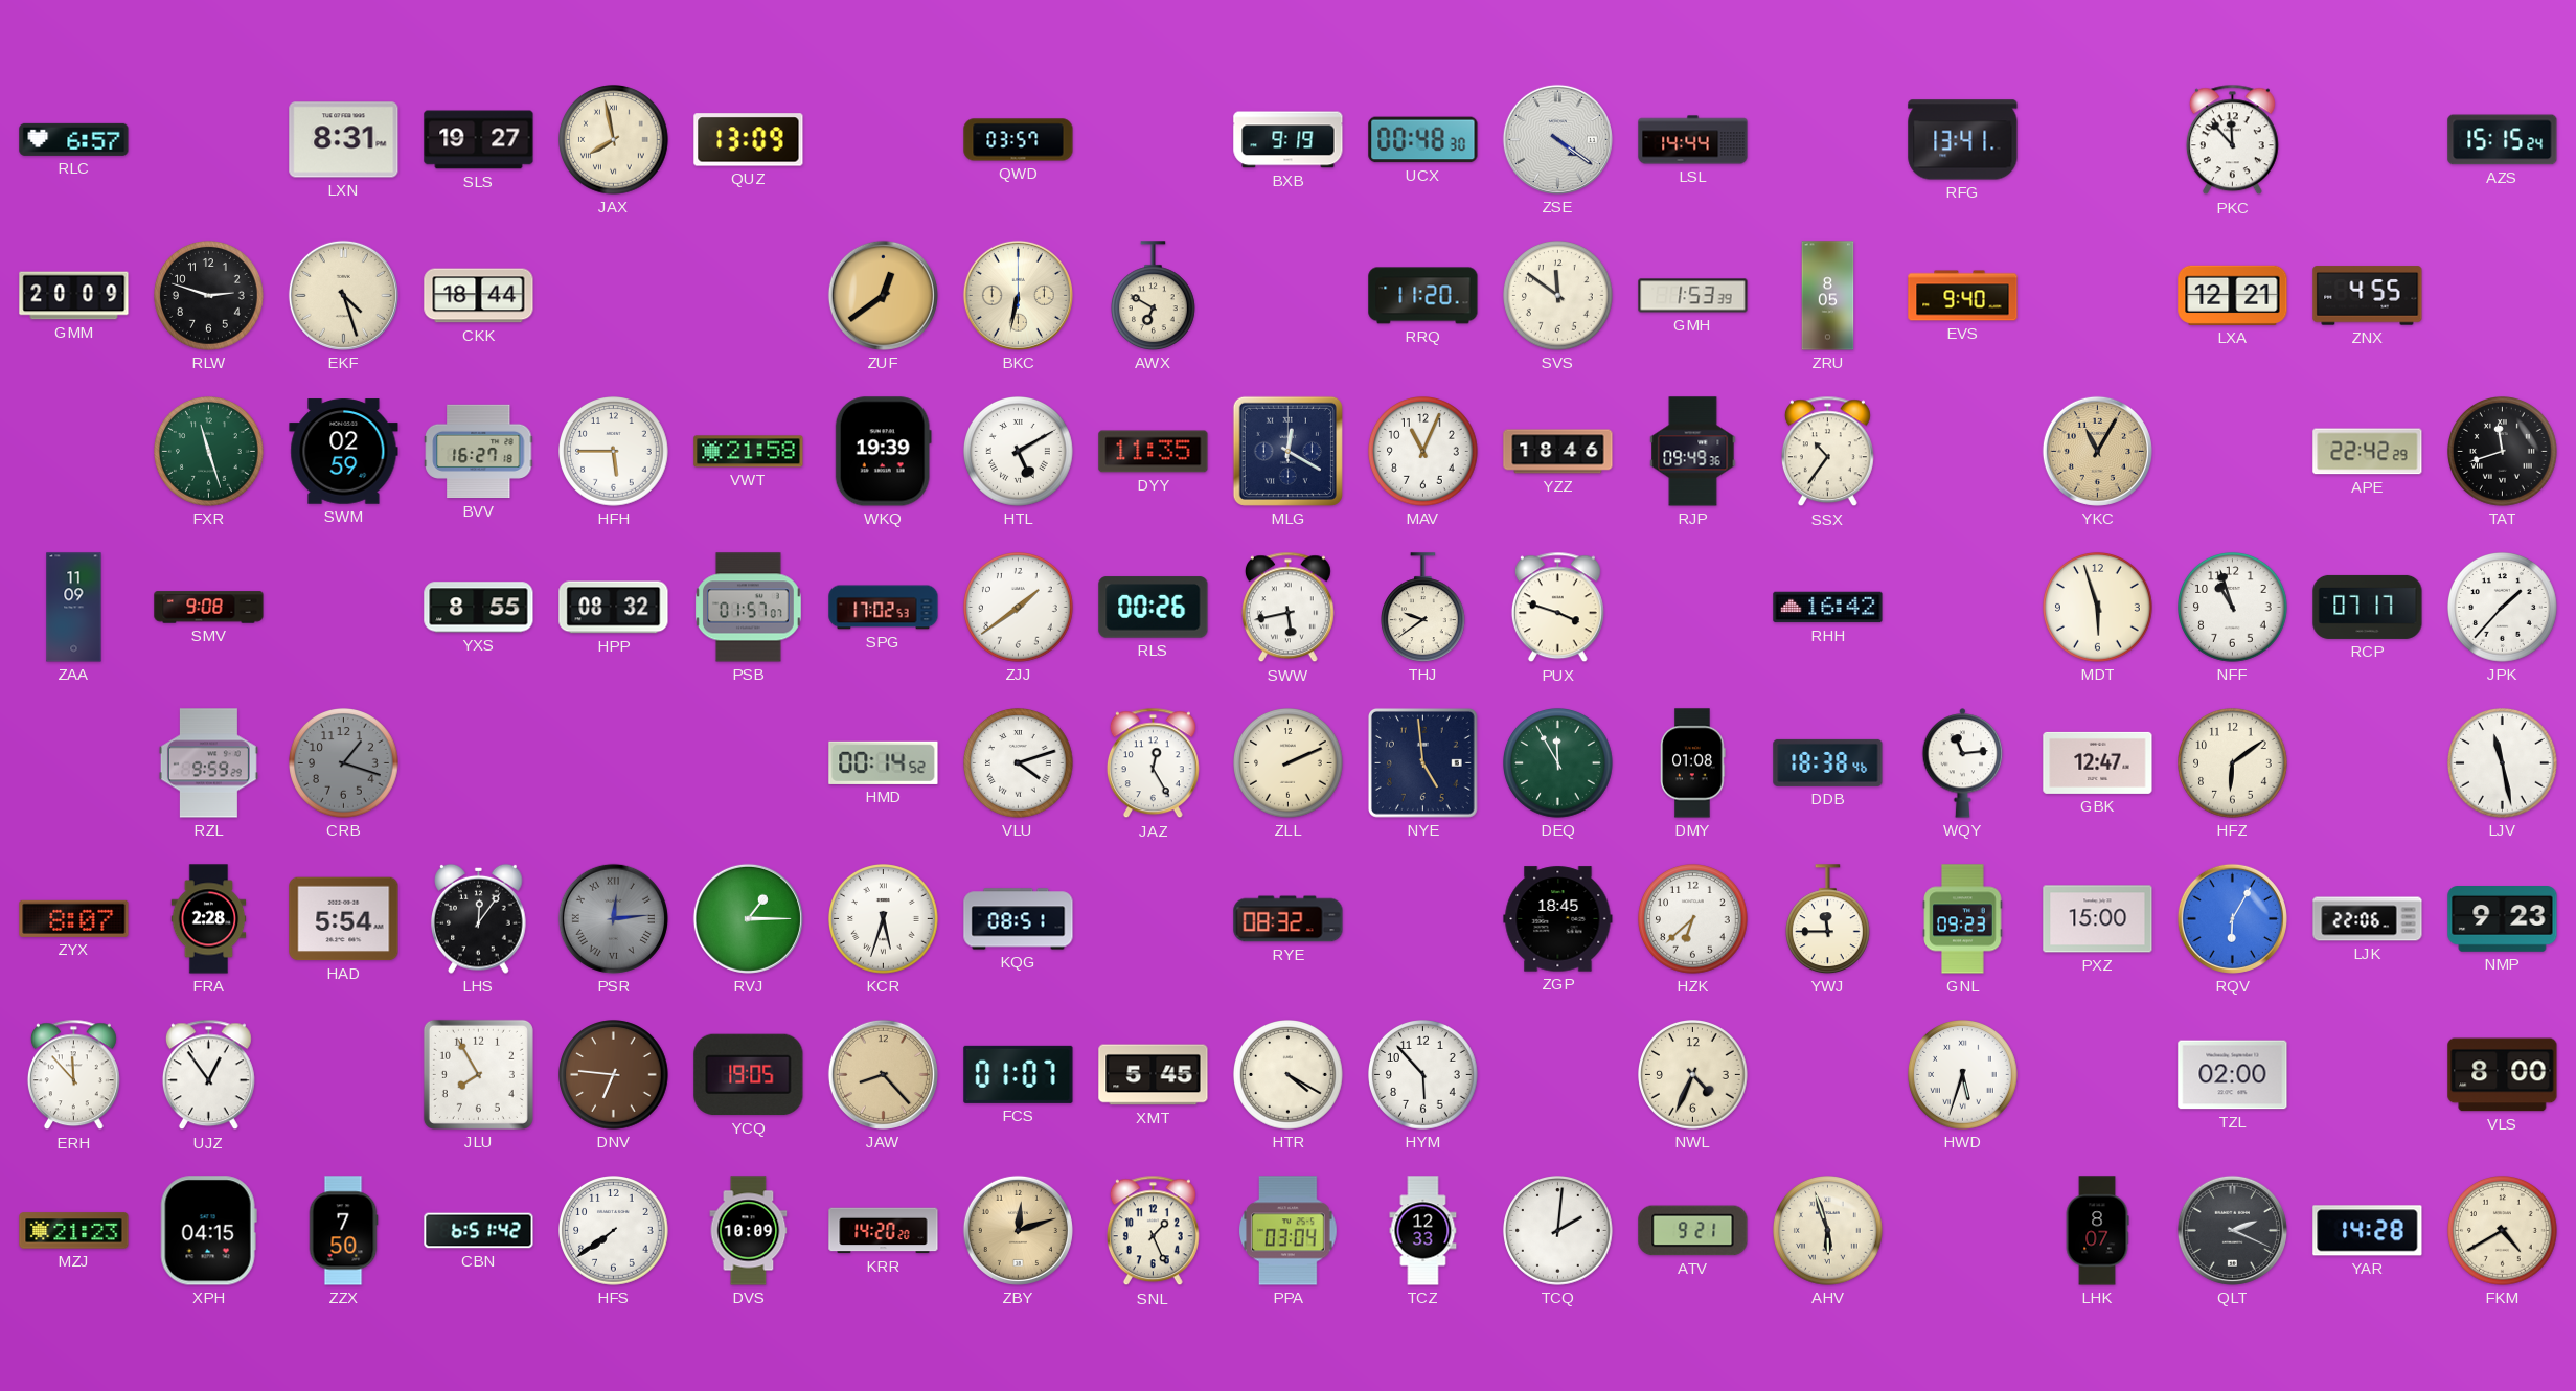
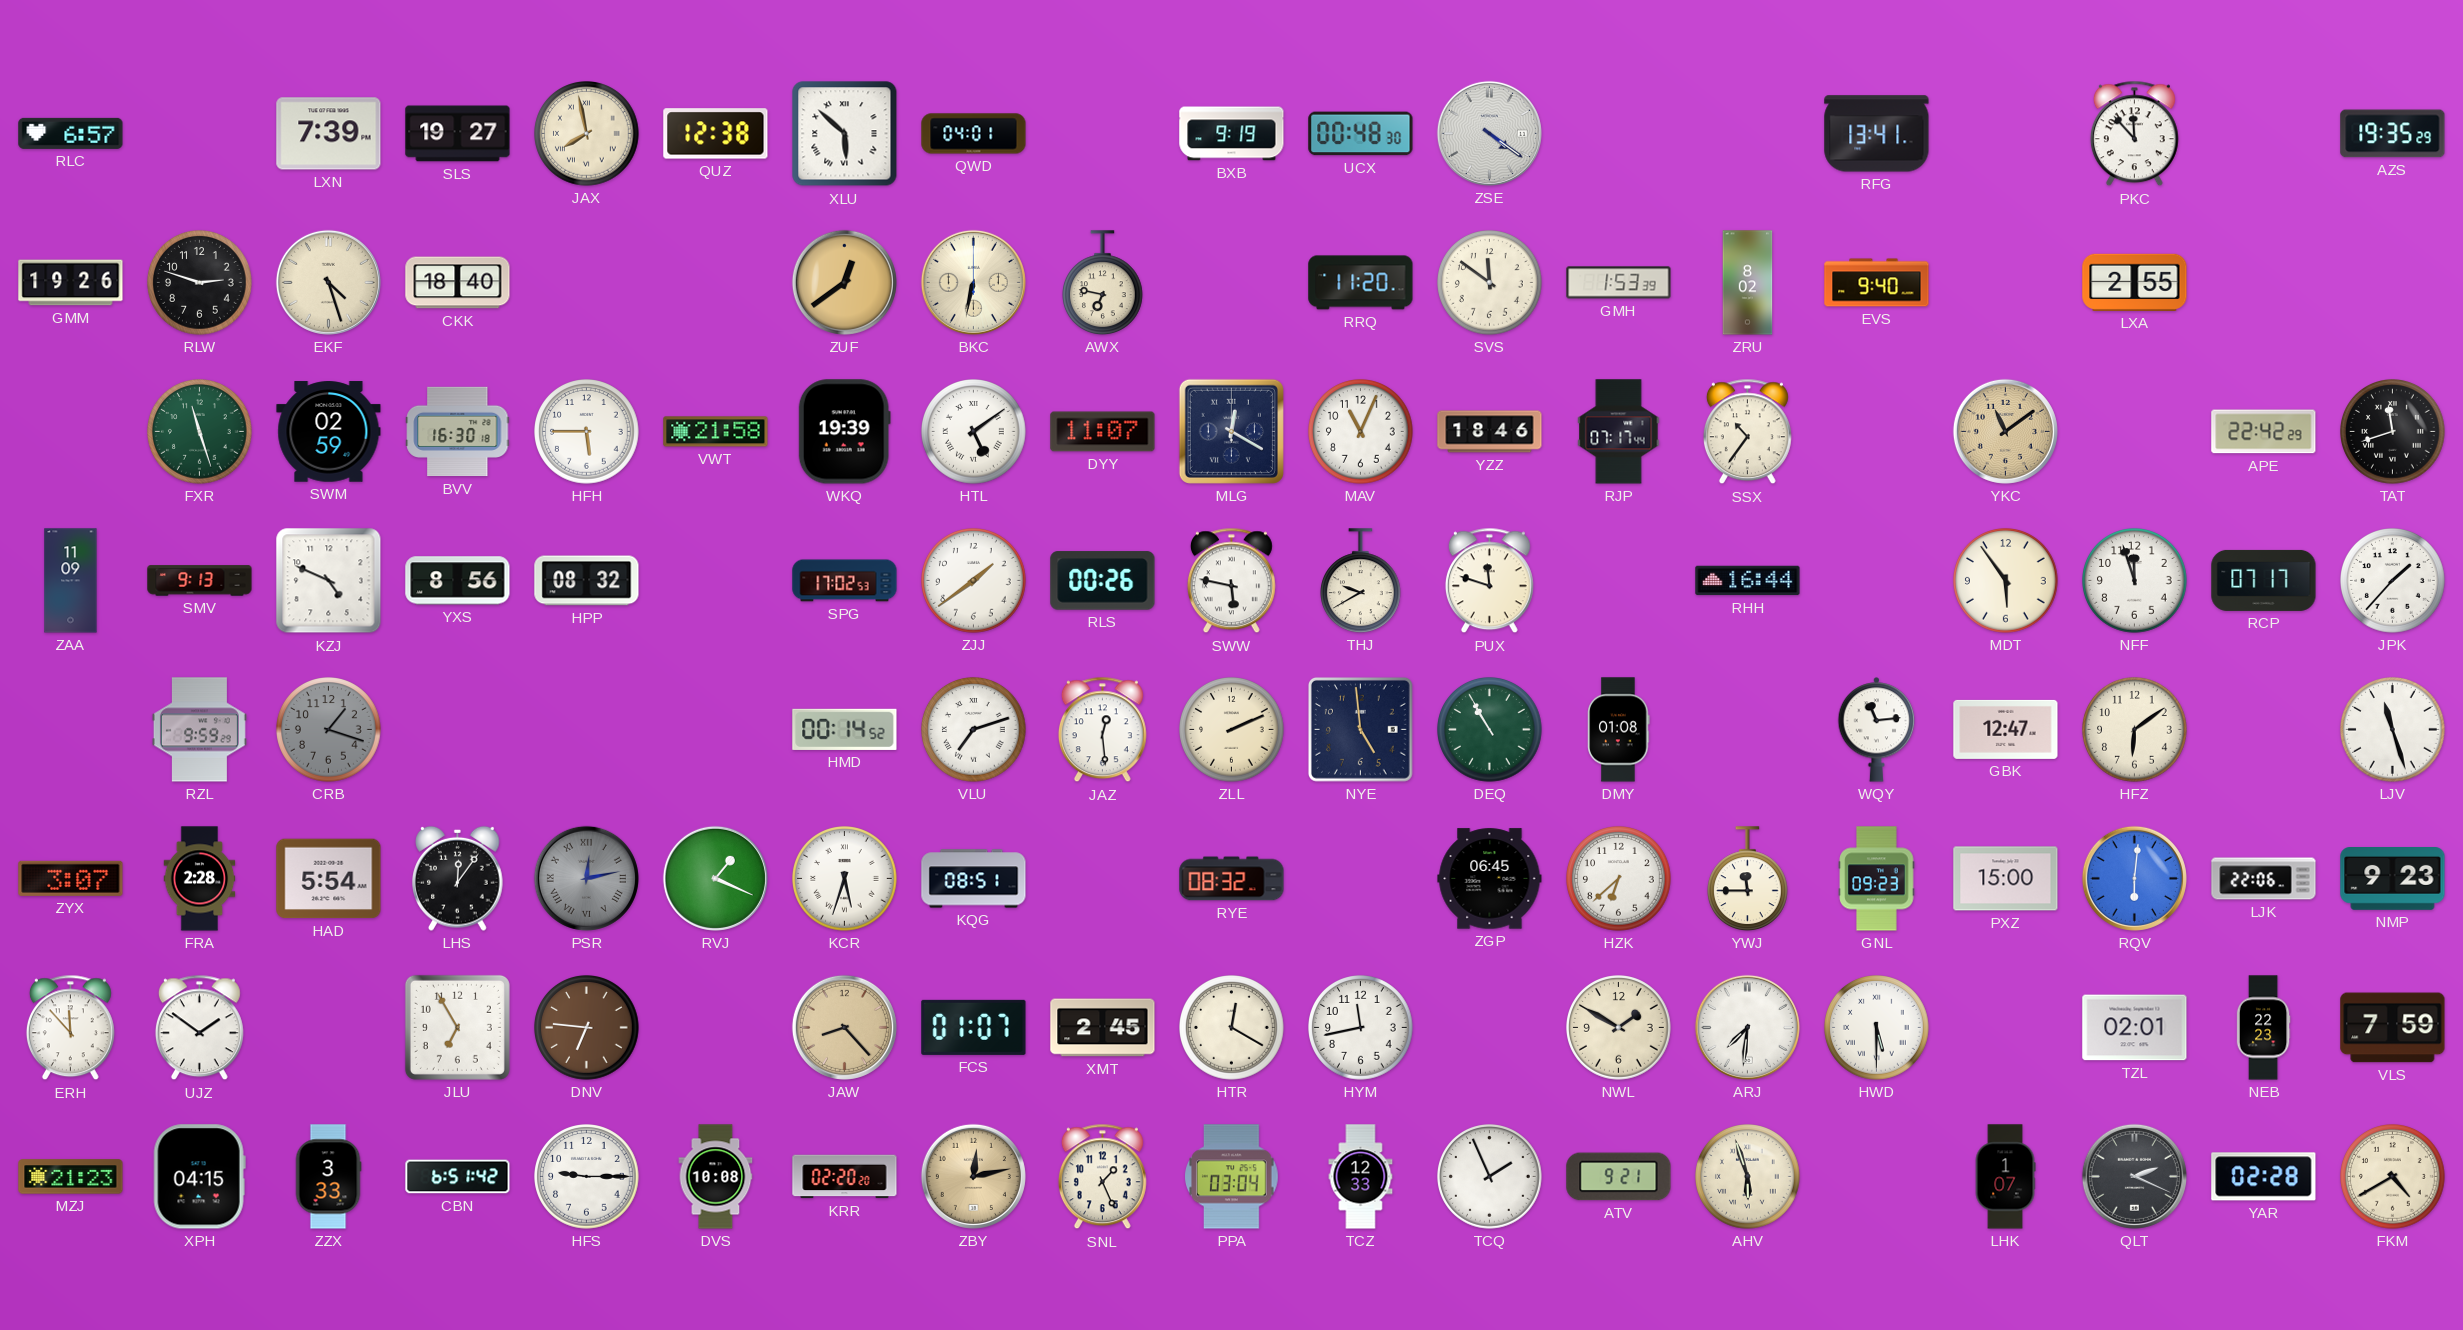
LXN: 8:31 -> 7:39
QUZ: 13:09 -> 12:38
XLU: none -> 5:52
QWD: 03:57 -> 04:01
LSL: 14:44 -> none
AZS: 15:15 -> 19:35
GMM: 20:09 -> 19:26
CKK: 18:44 -> 18:40
AWX: 6:50 -> 6:47
ZRU: 8:05 -> 8:02
LXA: 12:21 -> 2:55
ZNX: 4:55 -> none
BVV: 16:27 -> 16:30
HTL: 5:10 -> 5:09
DYY: 11:35 -> 11:07
RJP: 09:49 -> 07:17
YKC: 11:05 -> 11:09
SMV: 9:08 -> 9:13
KZJ: none -> 4:49
YXS: 8:55 -> 8:56
PSB: 01:57 -> none
SWW: 5:43 -> 5:47
THJ: 9:39 -> 9:40
PUX: 3:48 -> 11:48
RHH: 16:42 -> 16:44
MDT: 5:57 -> 5:54
NFF: 10:57 -> 11:57
VLU: 4:12 -> 7:12
JAZ: 12:25 -> 12:29
DEQ: 11:55 -> 10:55
DDB: 18:38 -> none
LJV: 11:28 -> 11:27
ZYX: 8:07 -> 3:07
PSR: 12:14 -> 12:13
RVJ: 1:15 -> 1:19
ZGP: 18:45 -> 06:45
RQV: 6:05 -> 6:01
UJZ: 12:54 -> 1:51
JLU: 7:55 -> 6:55
YCQ: 19:05 -> none
XMT: 5:45 -> 2:45
HTR: 4:20 -> 12:20
HYM: 5:53 -> 11:43
NWL: 4:34 -> 1:50
ARJ: none -> 7:31
HWD: 5:33 -> 5:30
TZL: 02:00 -> 02:01
NEB: none -> 22:23
VLS: 8:00 -> 7:59
ZZX: 7:50 -> 3:33
HFS: 7:39 -> 9:15
DVS: 10:09 -> 10:08
KRR: 14:20 -> 02:20
ZBY: 12:12 -> 12:13
TCQ: 2:01 -> 1:56
LHK: 8:07 -> 1:07
YAR: 14:28 -> 02:28
